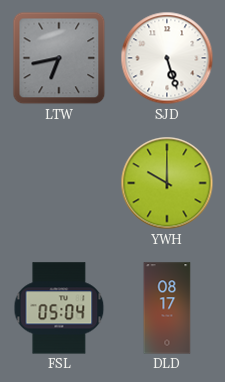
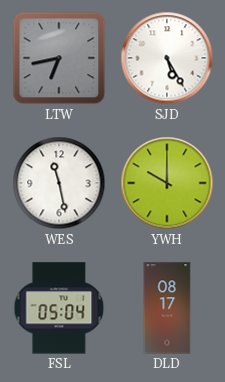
SJD: 5:27 -> 5:25
WES: none -> 11:28
